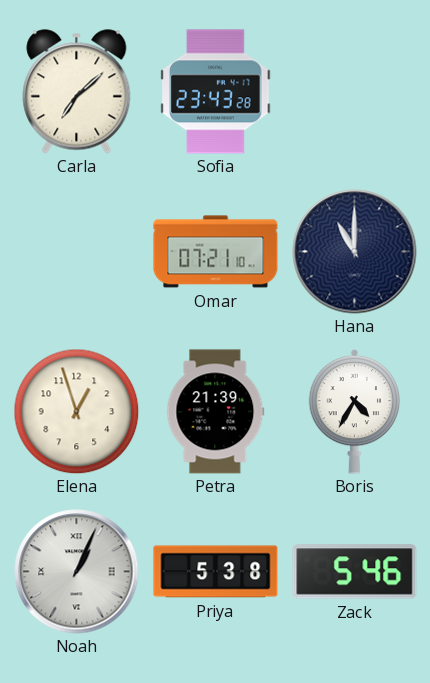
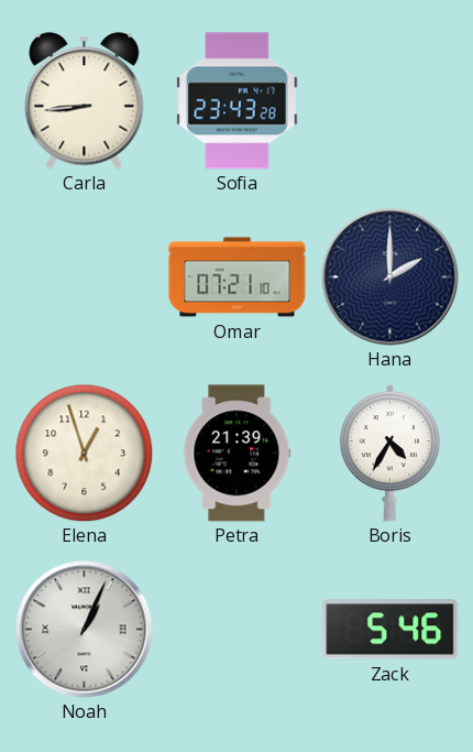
Carla: 7:08 -> 8:44
Hana: 11:00 -> 2:00
Priya: 5:38 -> none
